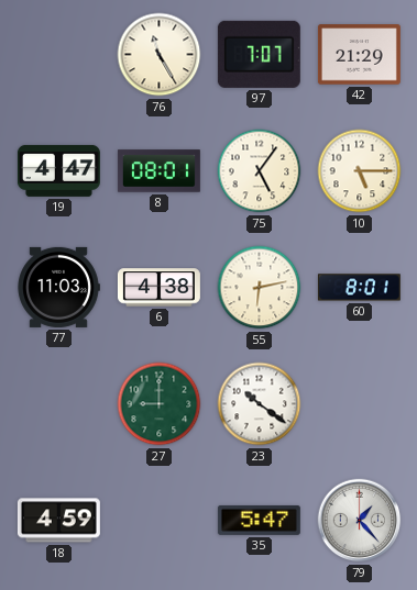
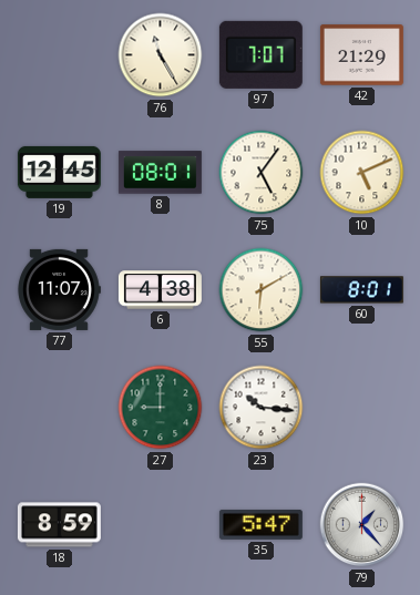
19: 4:47 -> 12:45
10: 5:15 -> 5:11
77: 11:03 -> 11:07
55: 6:13 -> 6:10
23: 10:21 -> 10:16
18: 4:59 -> 8:59
